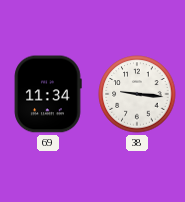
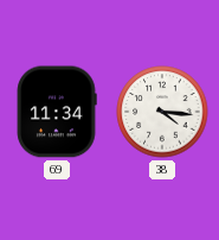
38: 9:16 -> 4:16
